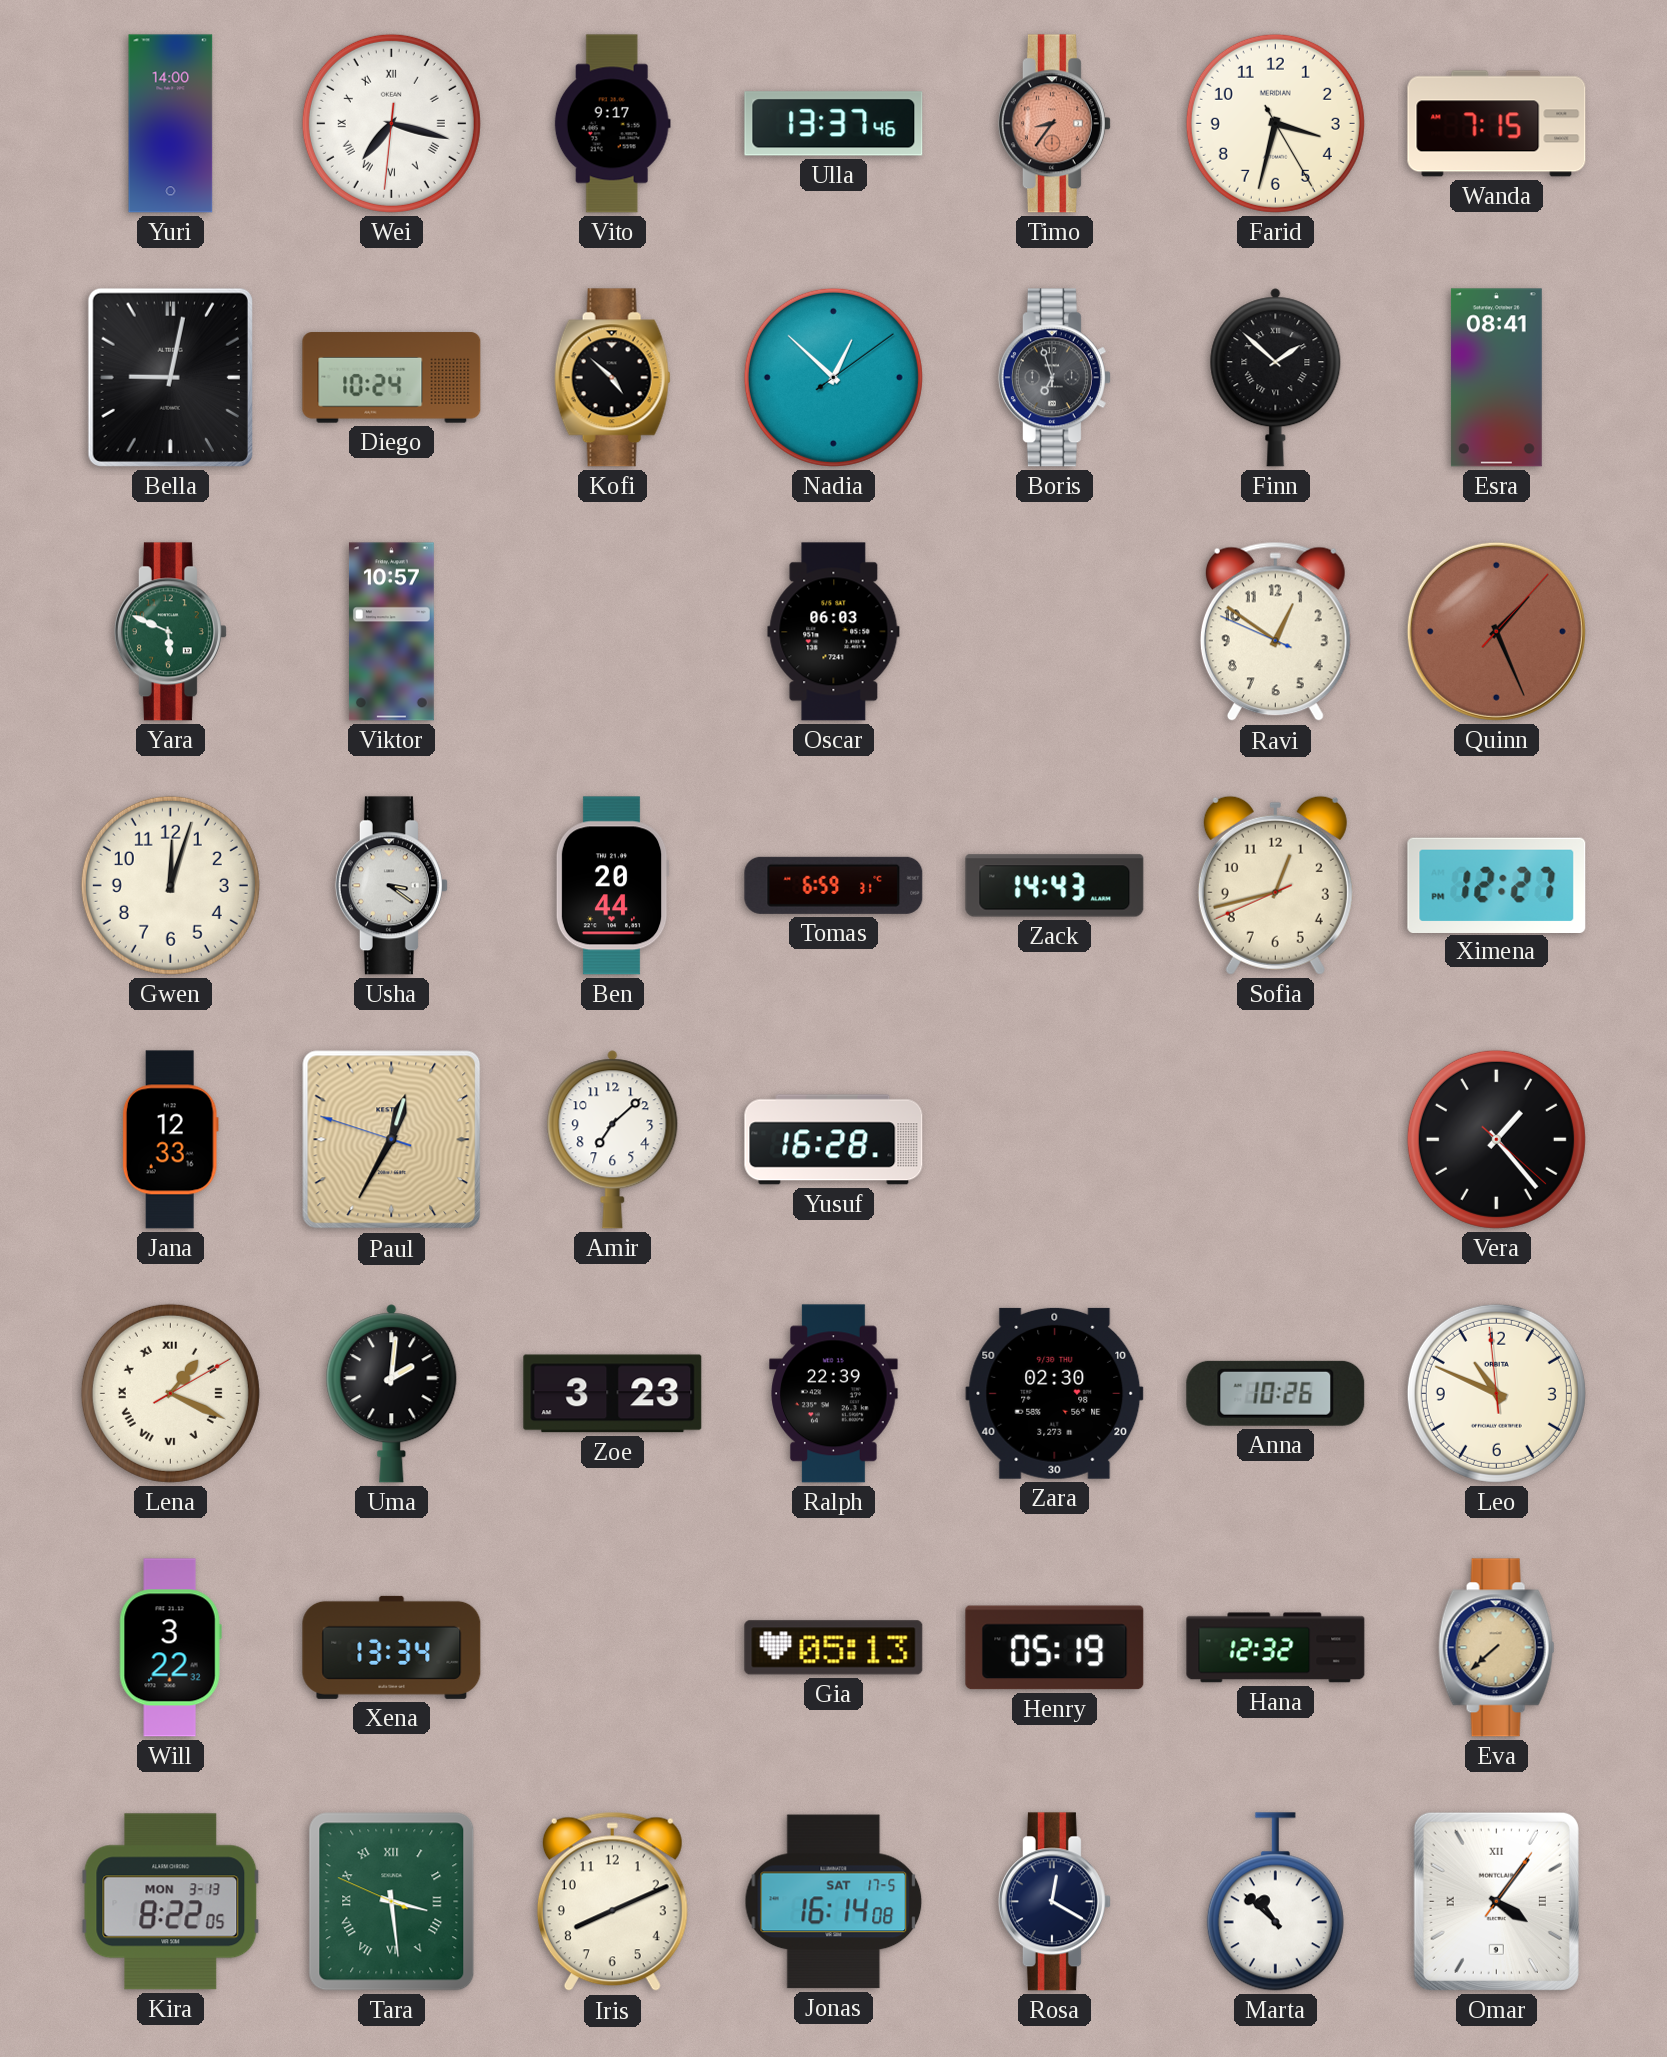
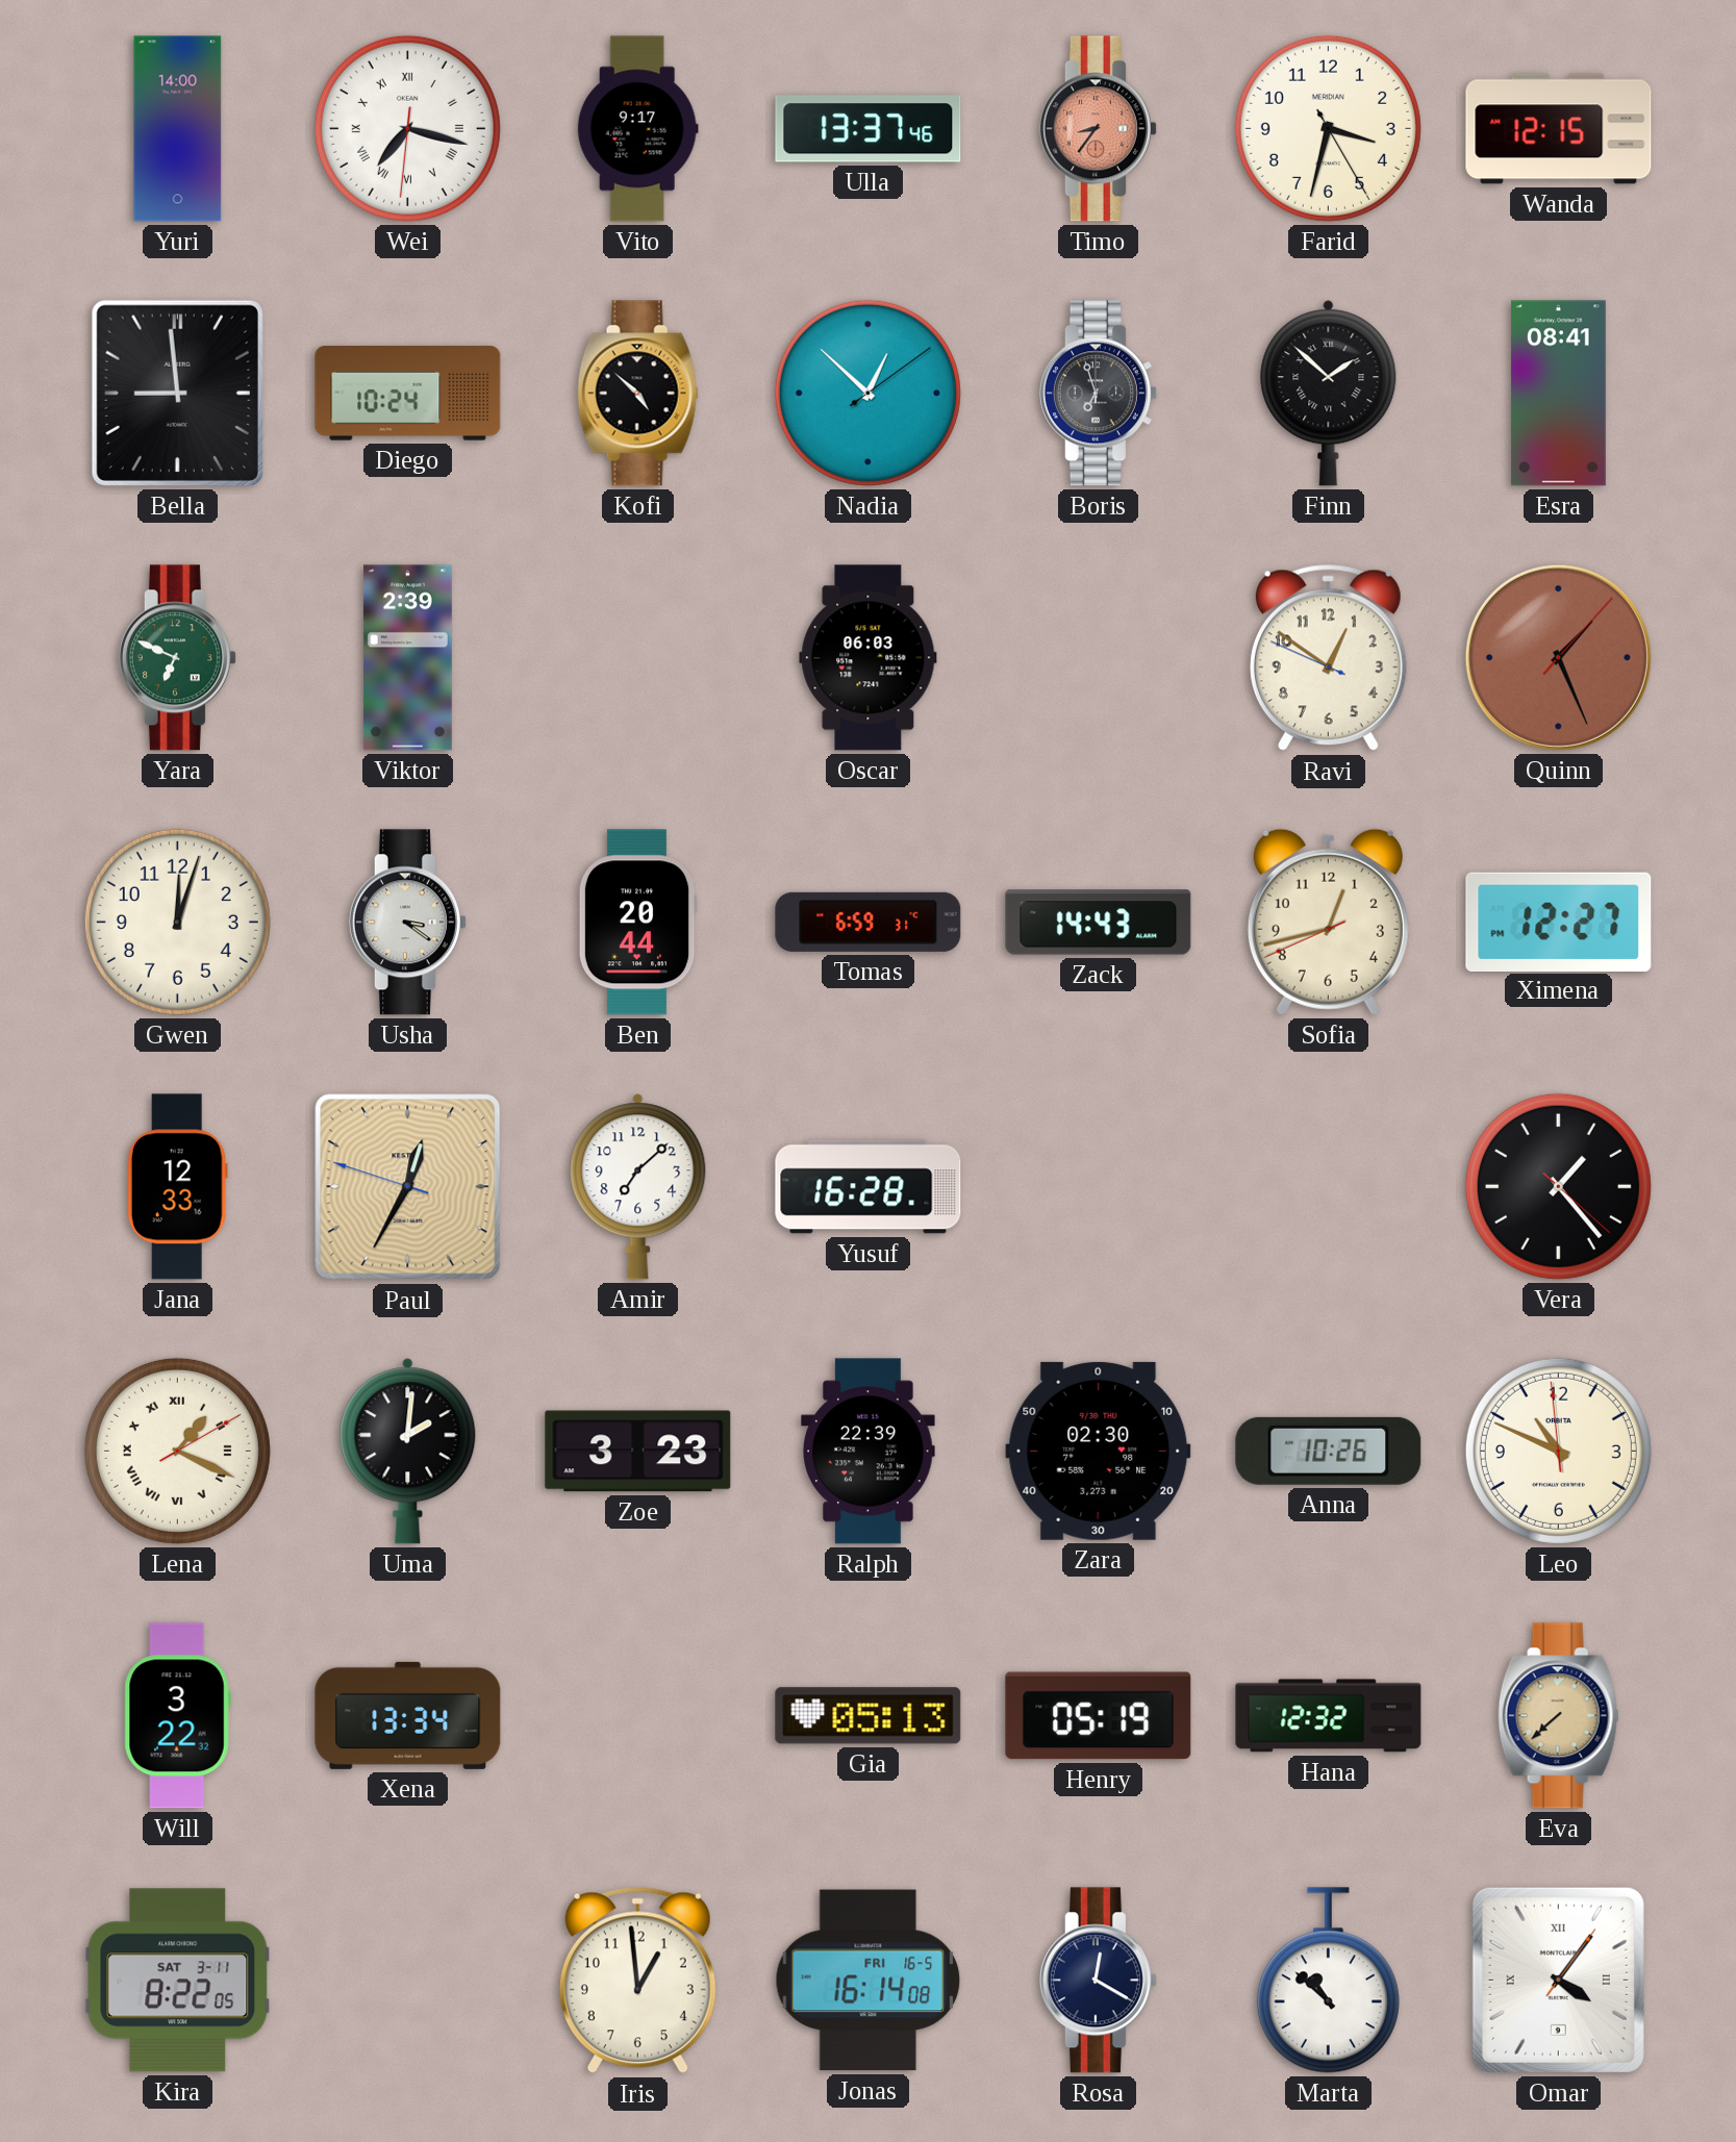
Wanda: 7:15 -> 12:15
Bella: 9:02 -> 8:59
Yara: 5:49 -> 6:49
Viktor: 10:57 -> 2:39
Kira date: MON 3-13 -> SAT 3-11
Tara: 3:28 -> none
Iris: 8:11 -> 12:59
Jonas date: SAT 17-5 -> FRI 16-5
